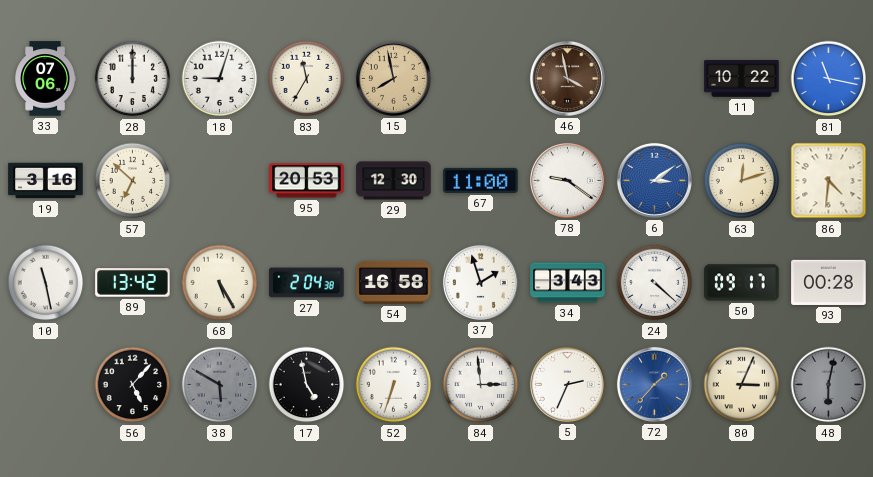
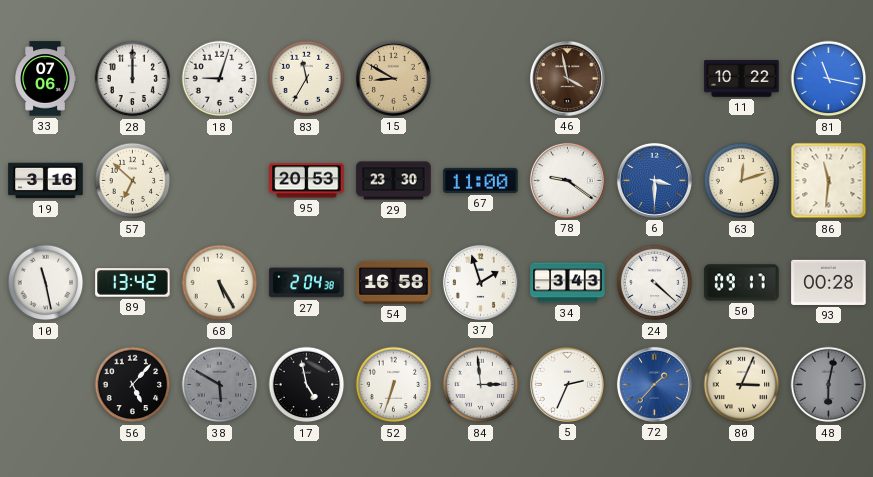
15: 7:58 -> 8:50
29: 12:30 -> 23:30
6: 3:09 -> 3:30
86: 4:31 -> 11:31
